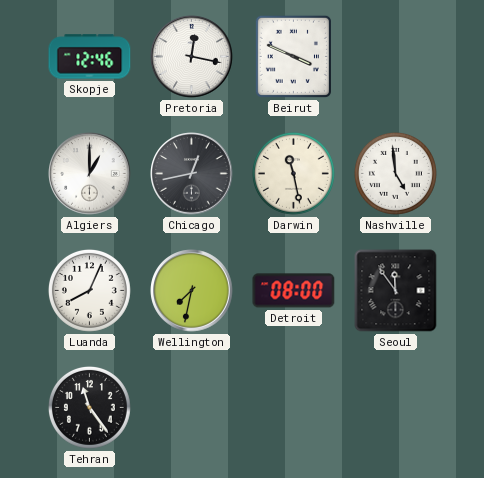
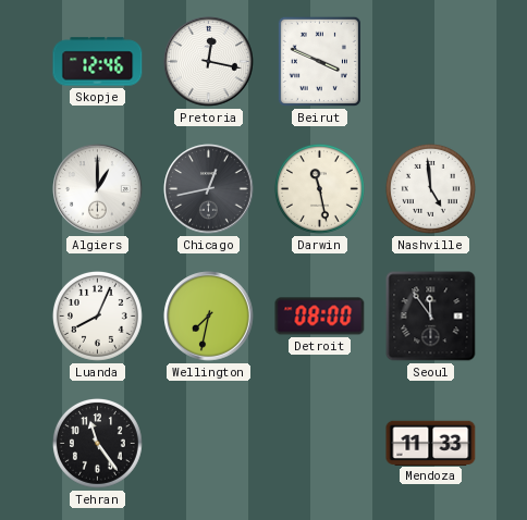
Mendoza: none -> 11:33
